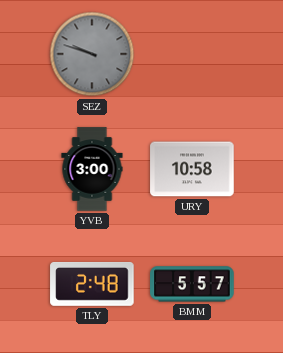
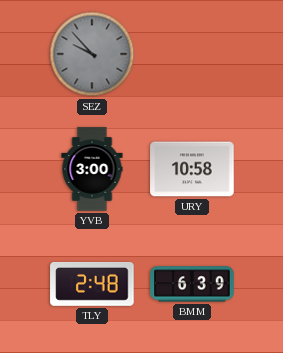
SEZ: 9:48 -> 9:53
BMM: 5:57 -> 6:39
